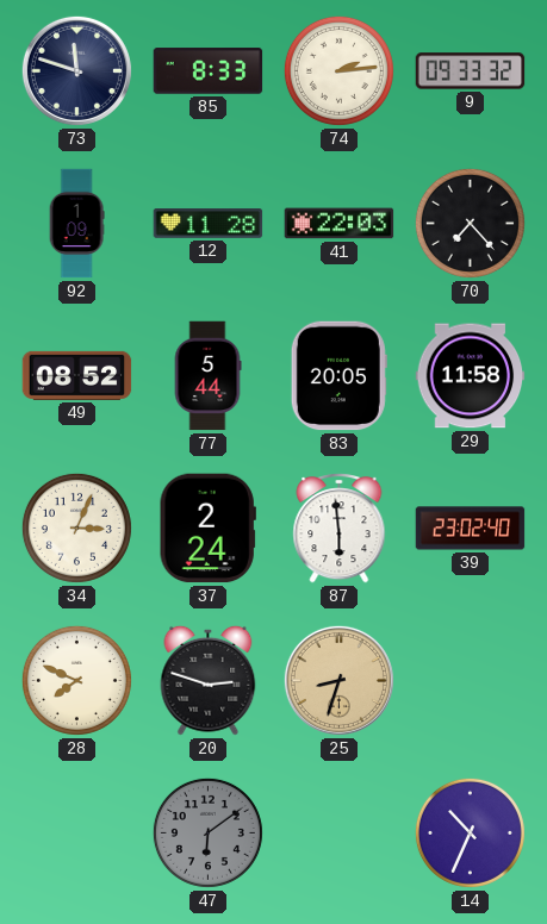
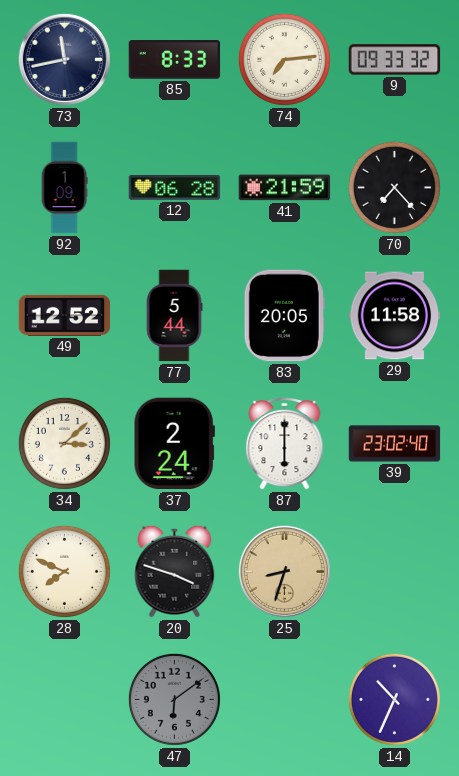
73: 11:48 -> 11:43
74: 2:14 -> 7:14
12: 11:28 -> 06:28
41: 22:03 -> 21:59
49: 08:52 -> 12:52
34: 3:04 -> 3:08
87: 5:59 -> 6:00
20: 2:48 -> 3:48
